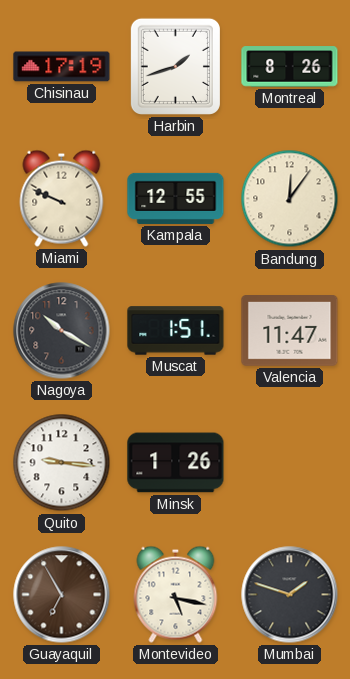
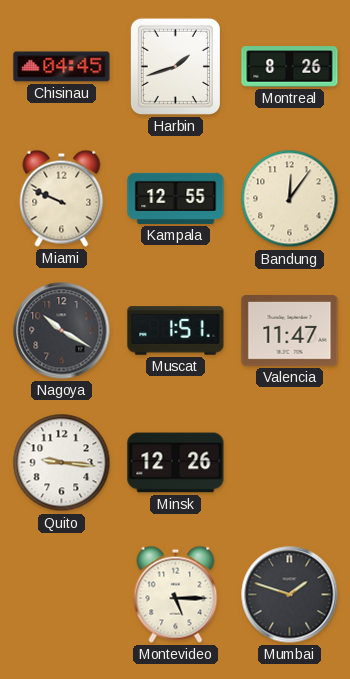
Chisinau: 17:19 -> 04:45
Minsk: 1:26 -> 12:26
Guayaquil: 6:55 -> none
Montevideo: 5:17 -> 5:15
